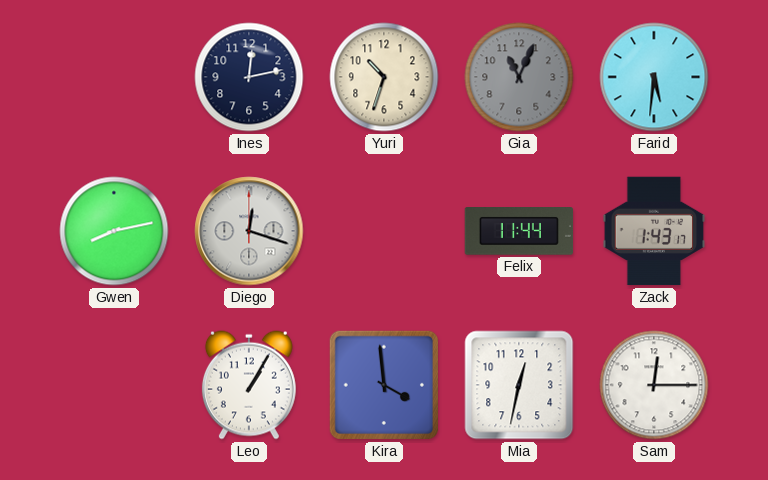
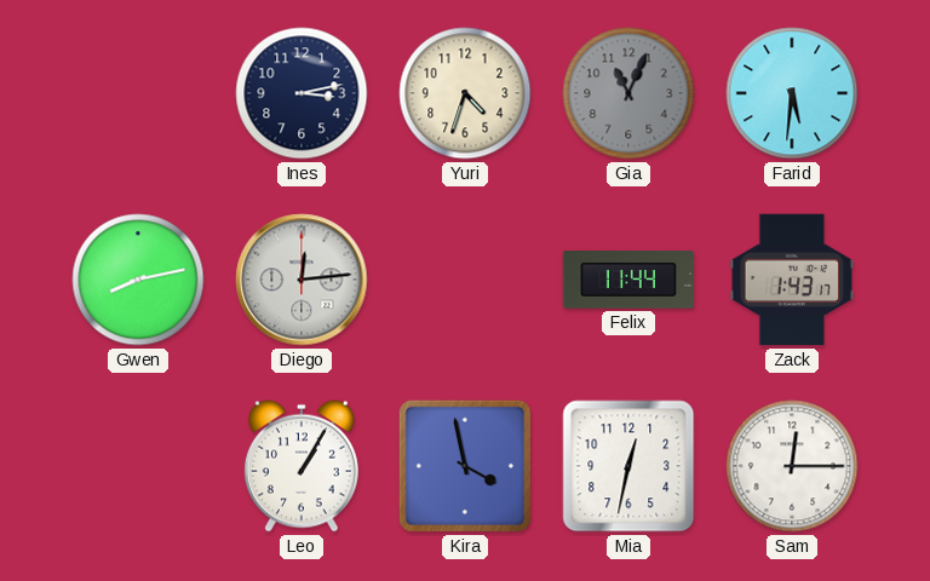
Ines: 12:13 -> 3:13
Yuri: 10:33 -> 4:33
Diego: 12:18 -> 12:14
Kira: 3:59 -> 3:58
